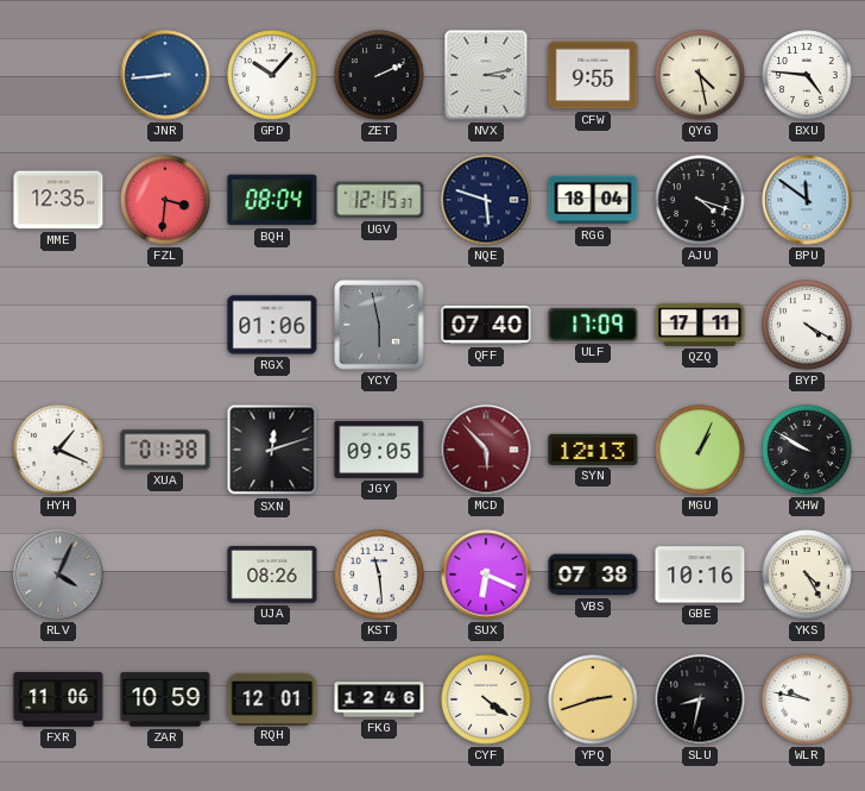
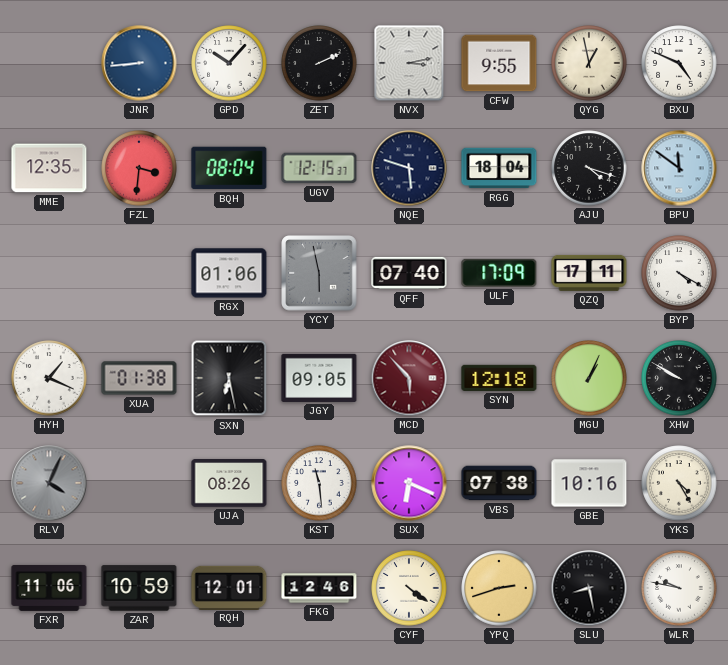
QYG: 4:28 -> 12:58
BXU: 4:46 -> 4:49
SXN: 12:12 -> 6:28
SYN: 12:13 -> 12:18
SLU: 8:32 -> 8:28
